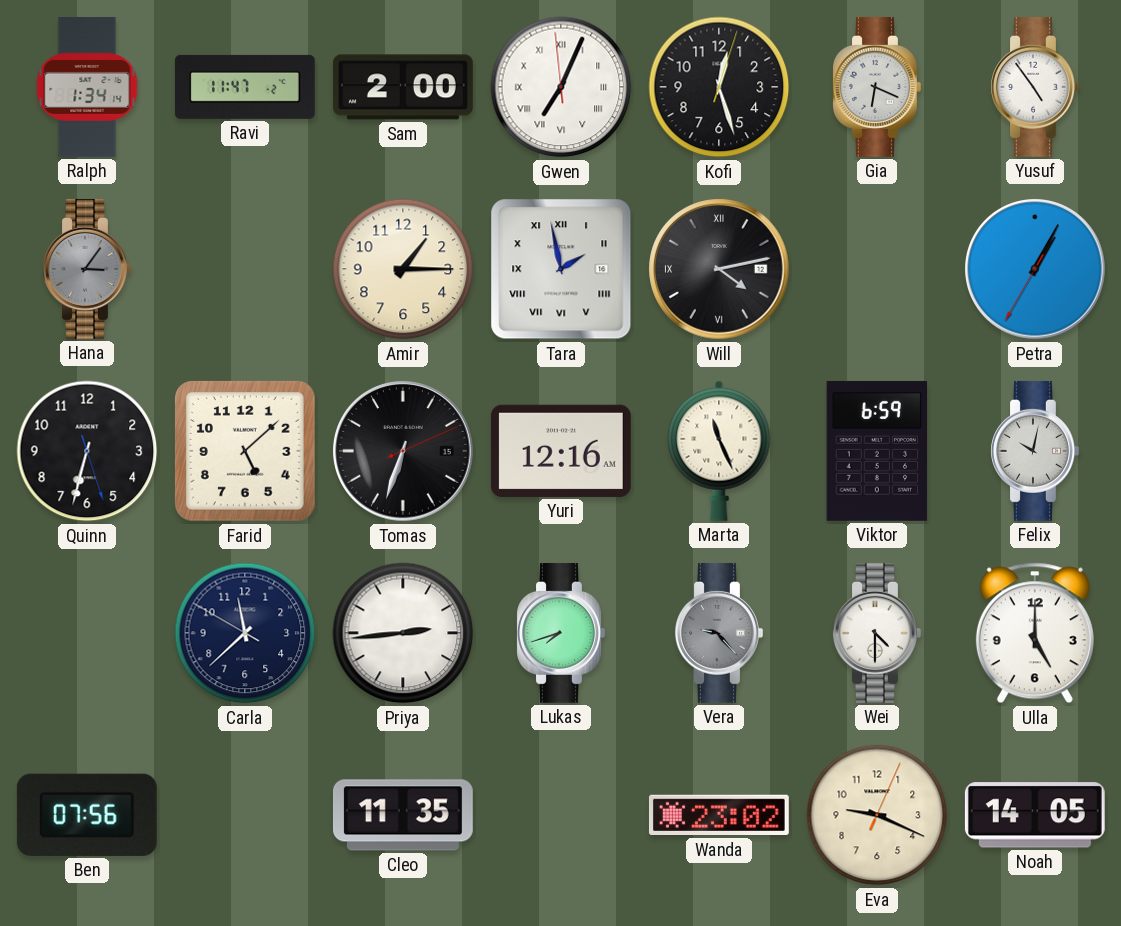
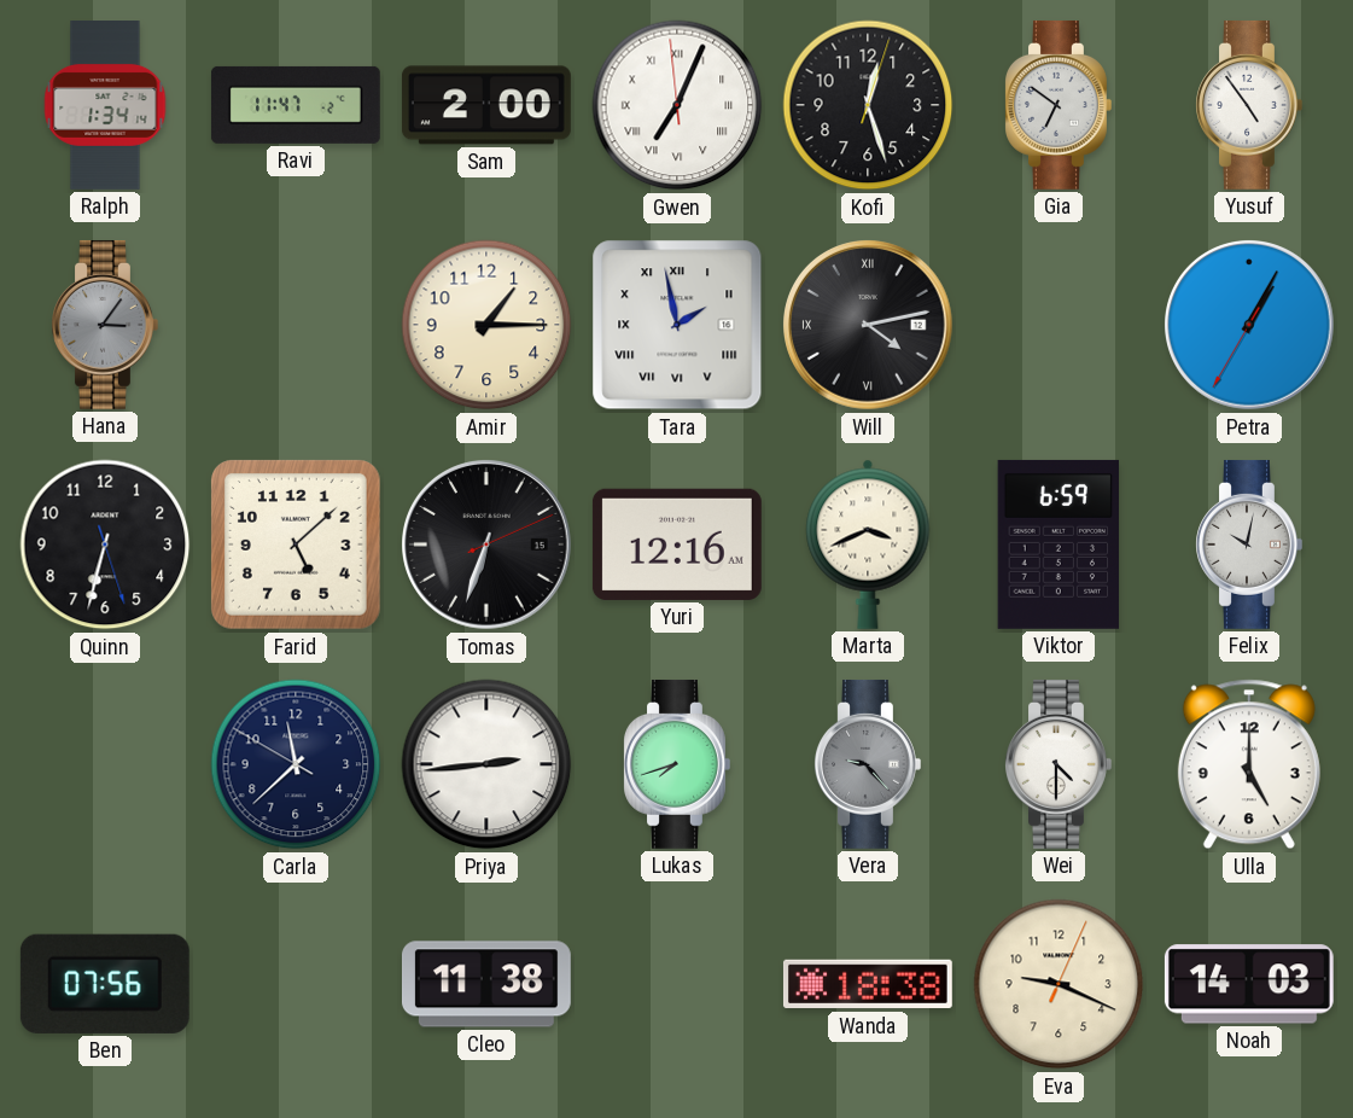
Gia: 6:19 -> 6:51
Marta: 11:26 -> 3:41
Cleo: 11:35 -> 11:38
Wanda: 23:02 -> 18:38
Noah: 14:05 -> 14:03
